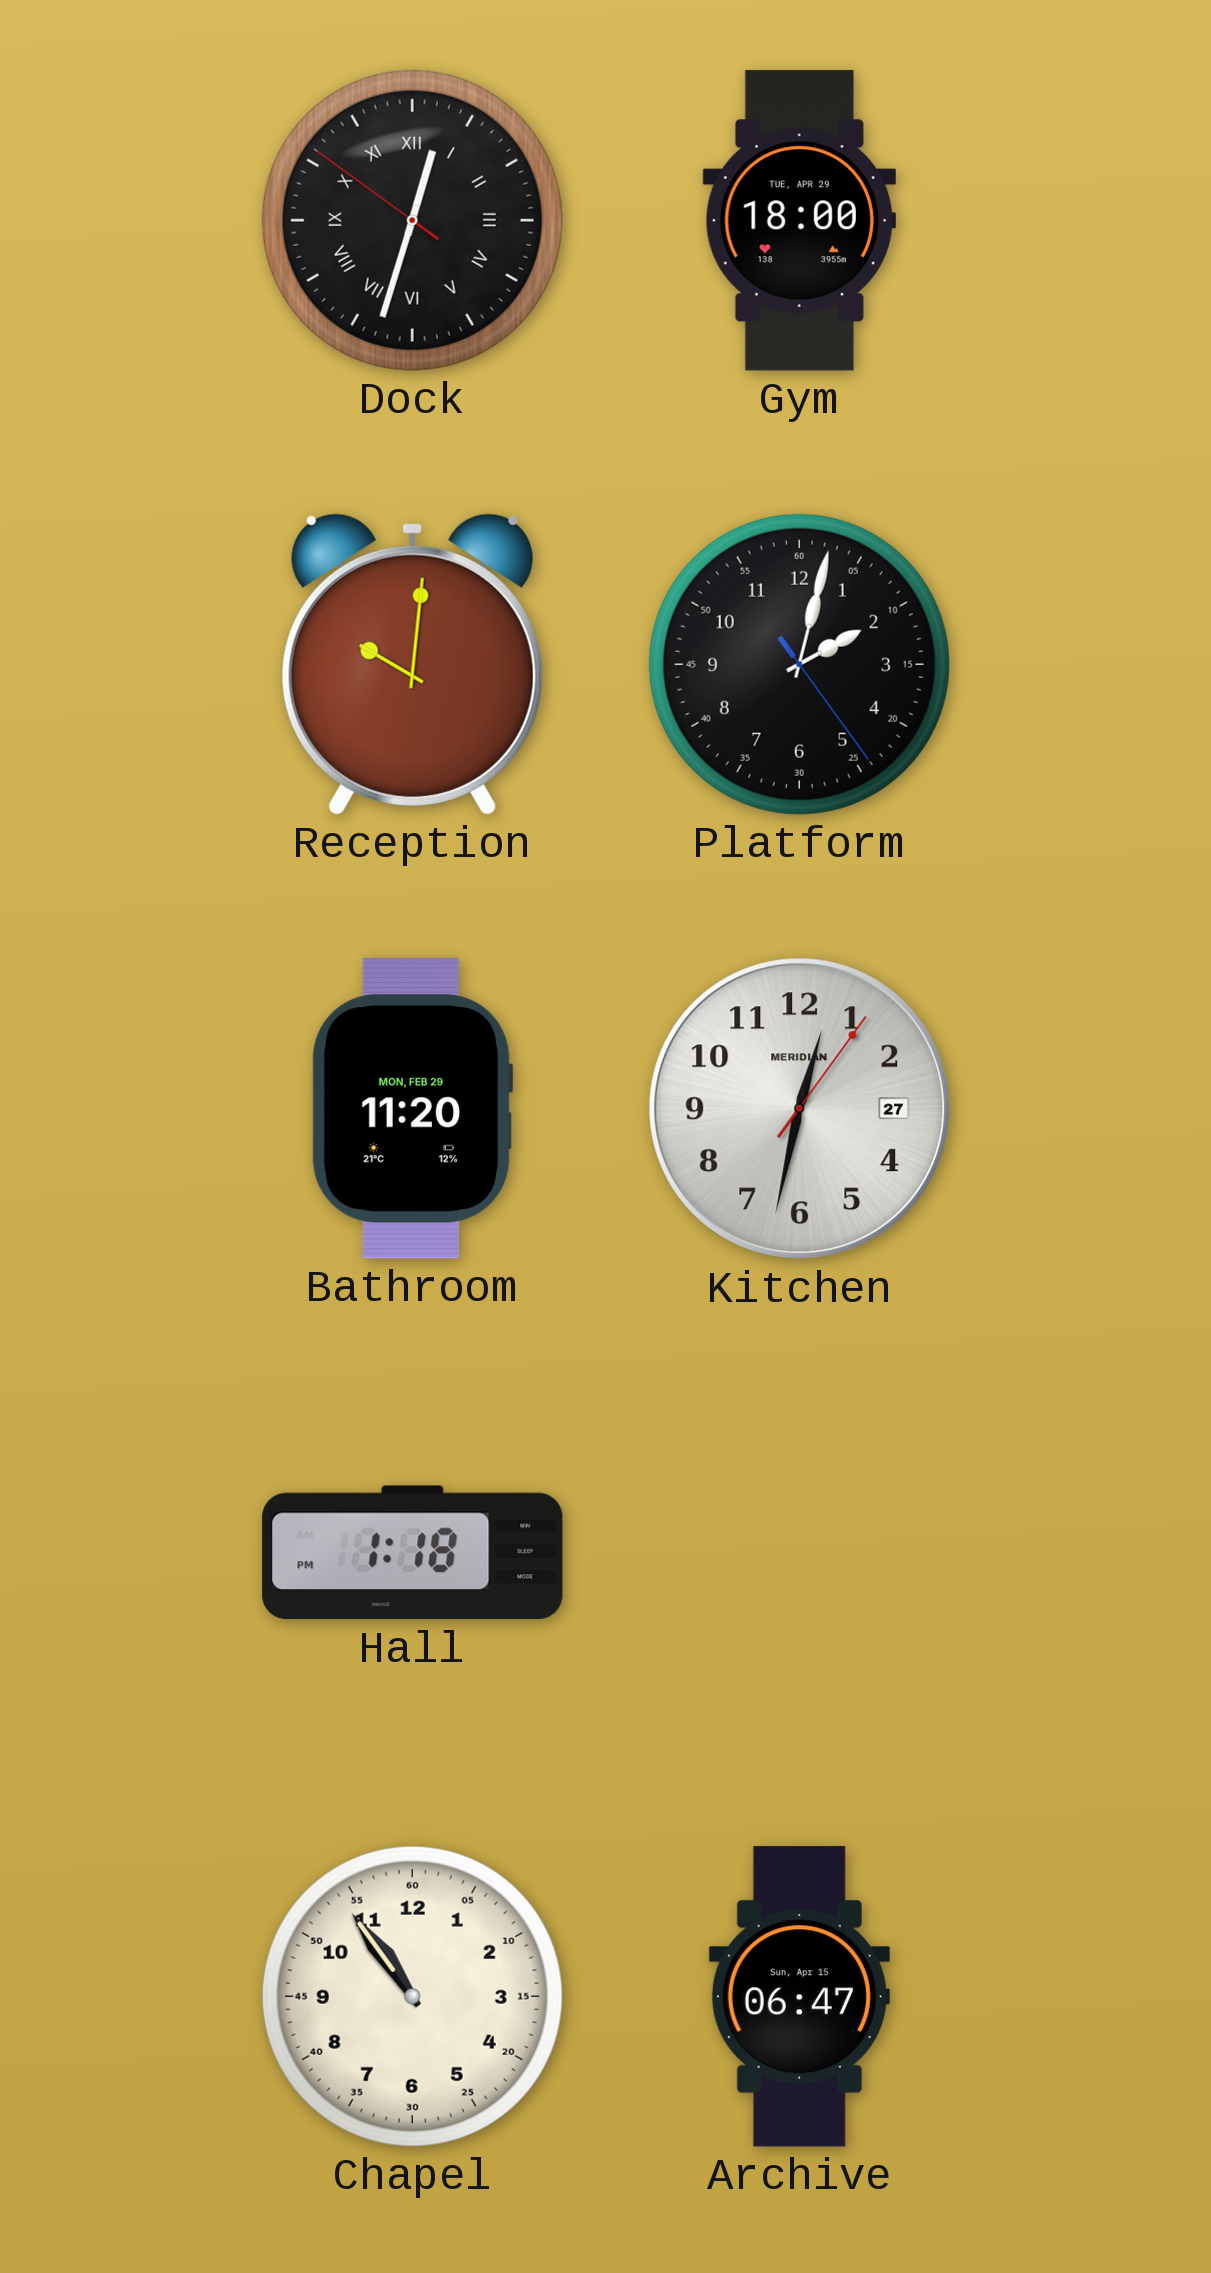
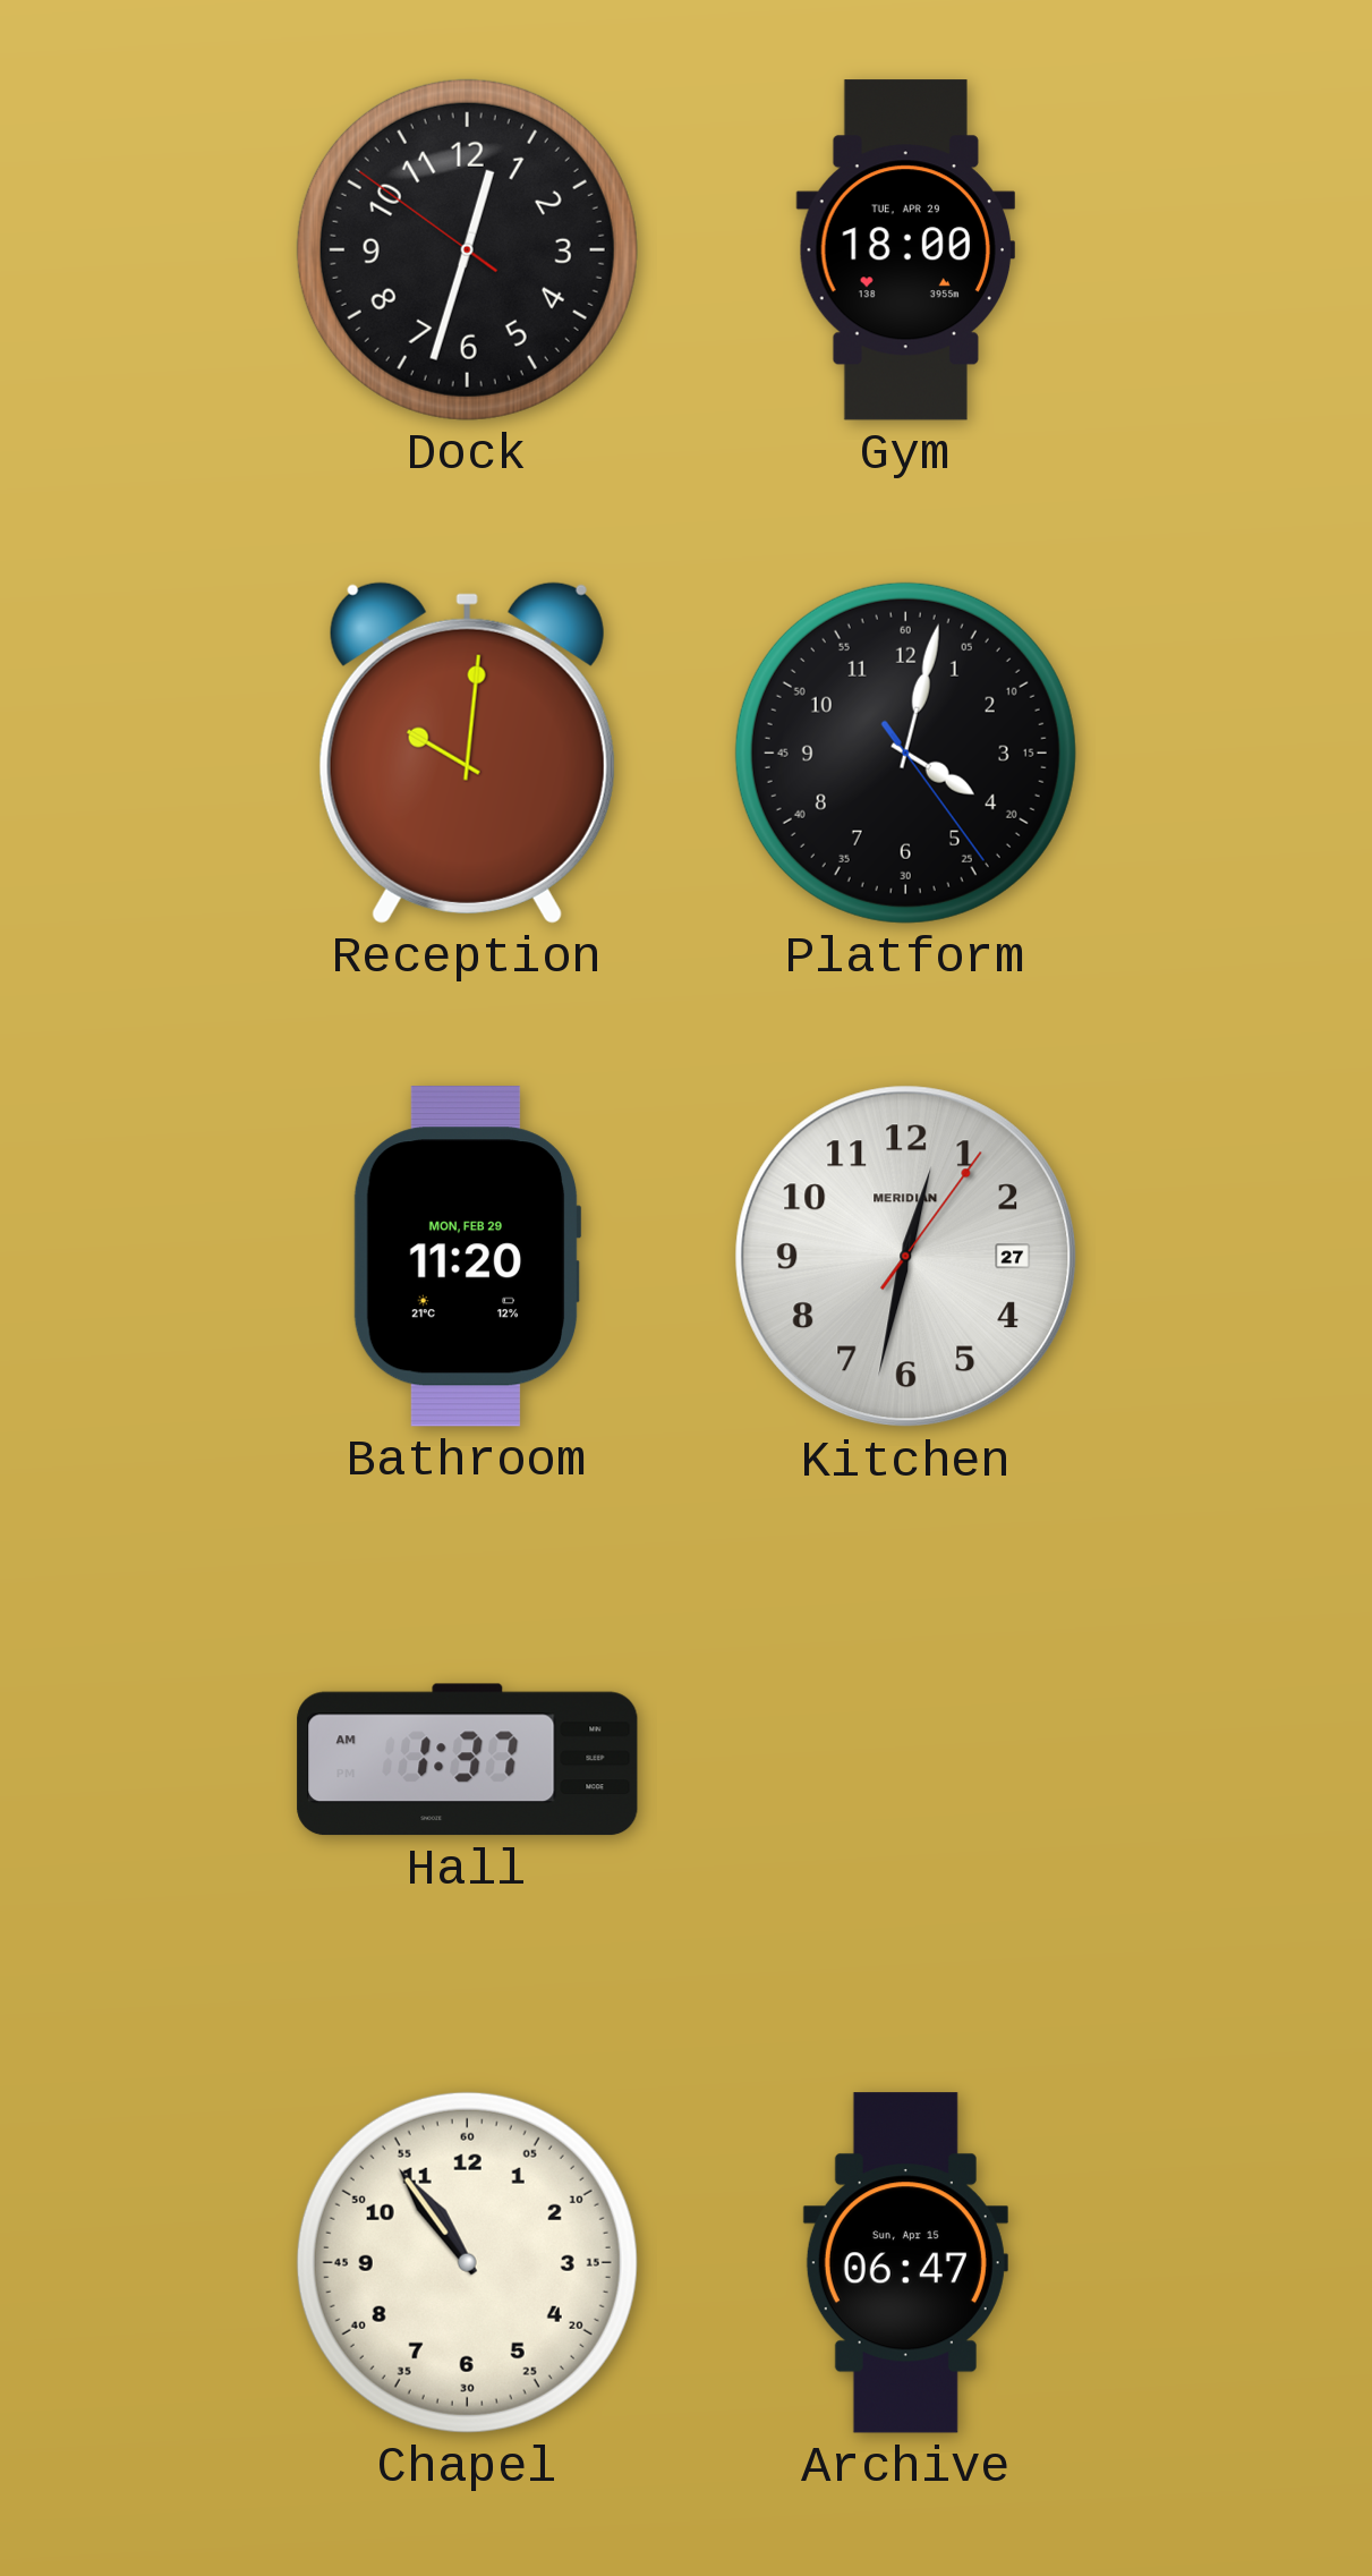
Dock numerals: Roman -> Arabic
Platform: 2:02 -> 4:02
Hall: 1:18 -> 1:37
